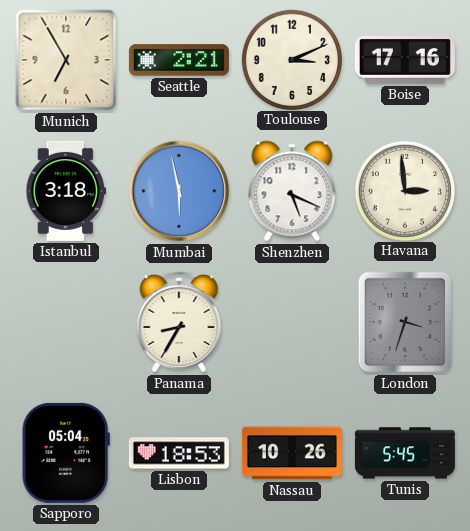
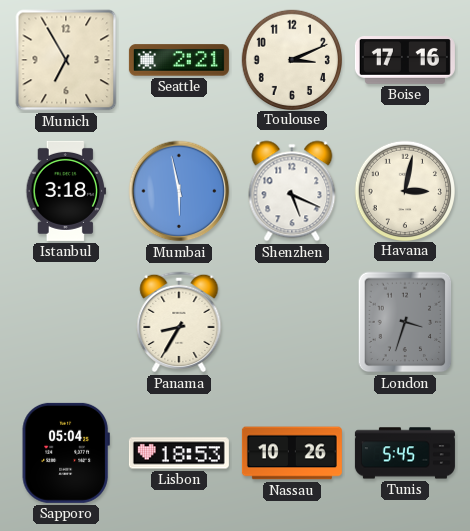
Havana: 2:59 -> 3:02
